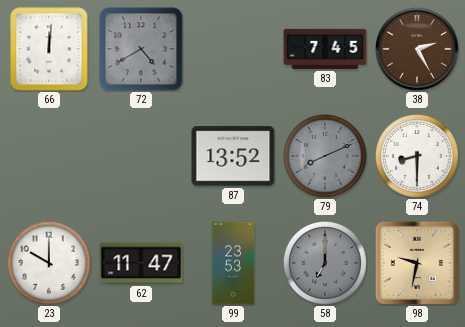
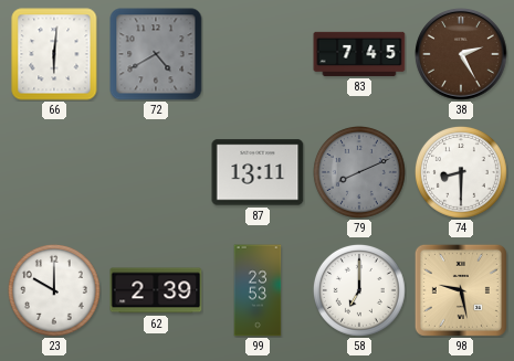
66: 12:01 -> 6:01
87: 13:52 -> 13:11
62: 11:47 -> 2:39
58 dial: grey -> white
98: 9:32 -> 9:28
